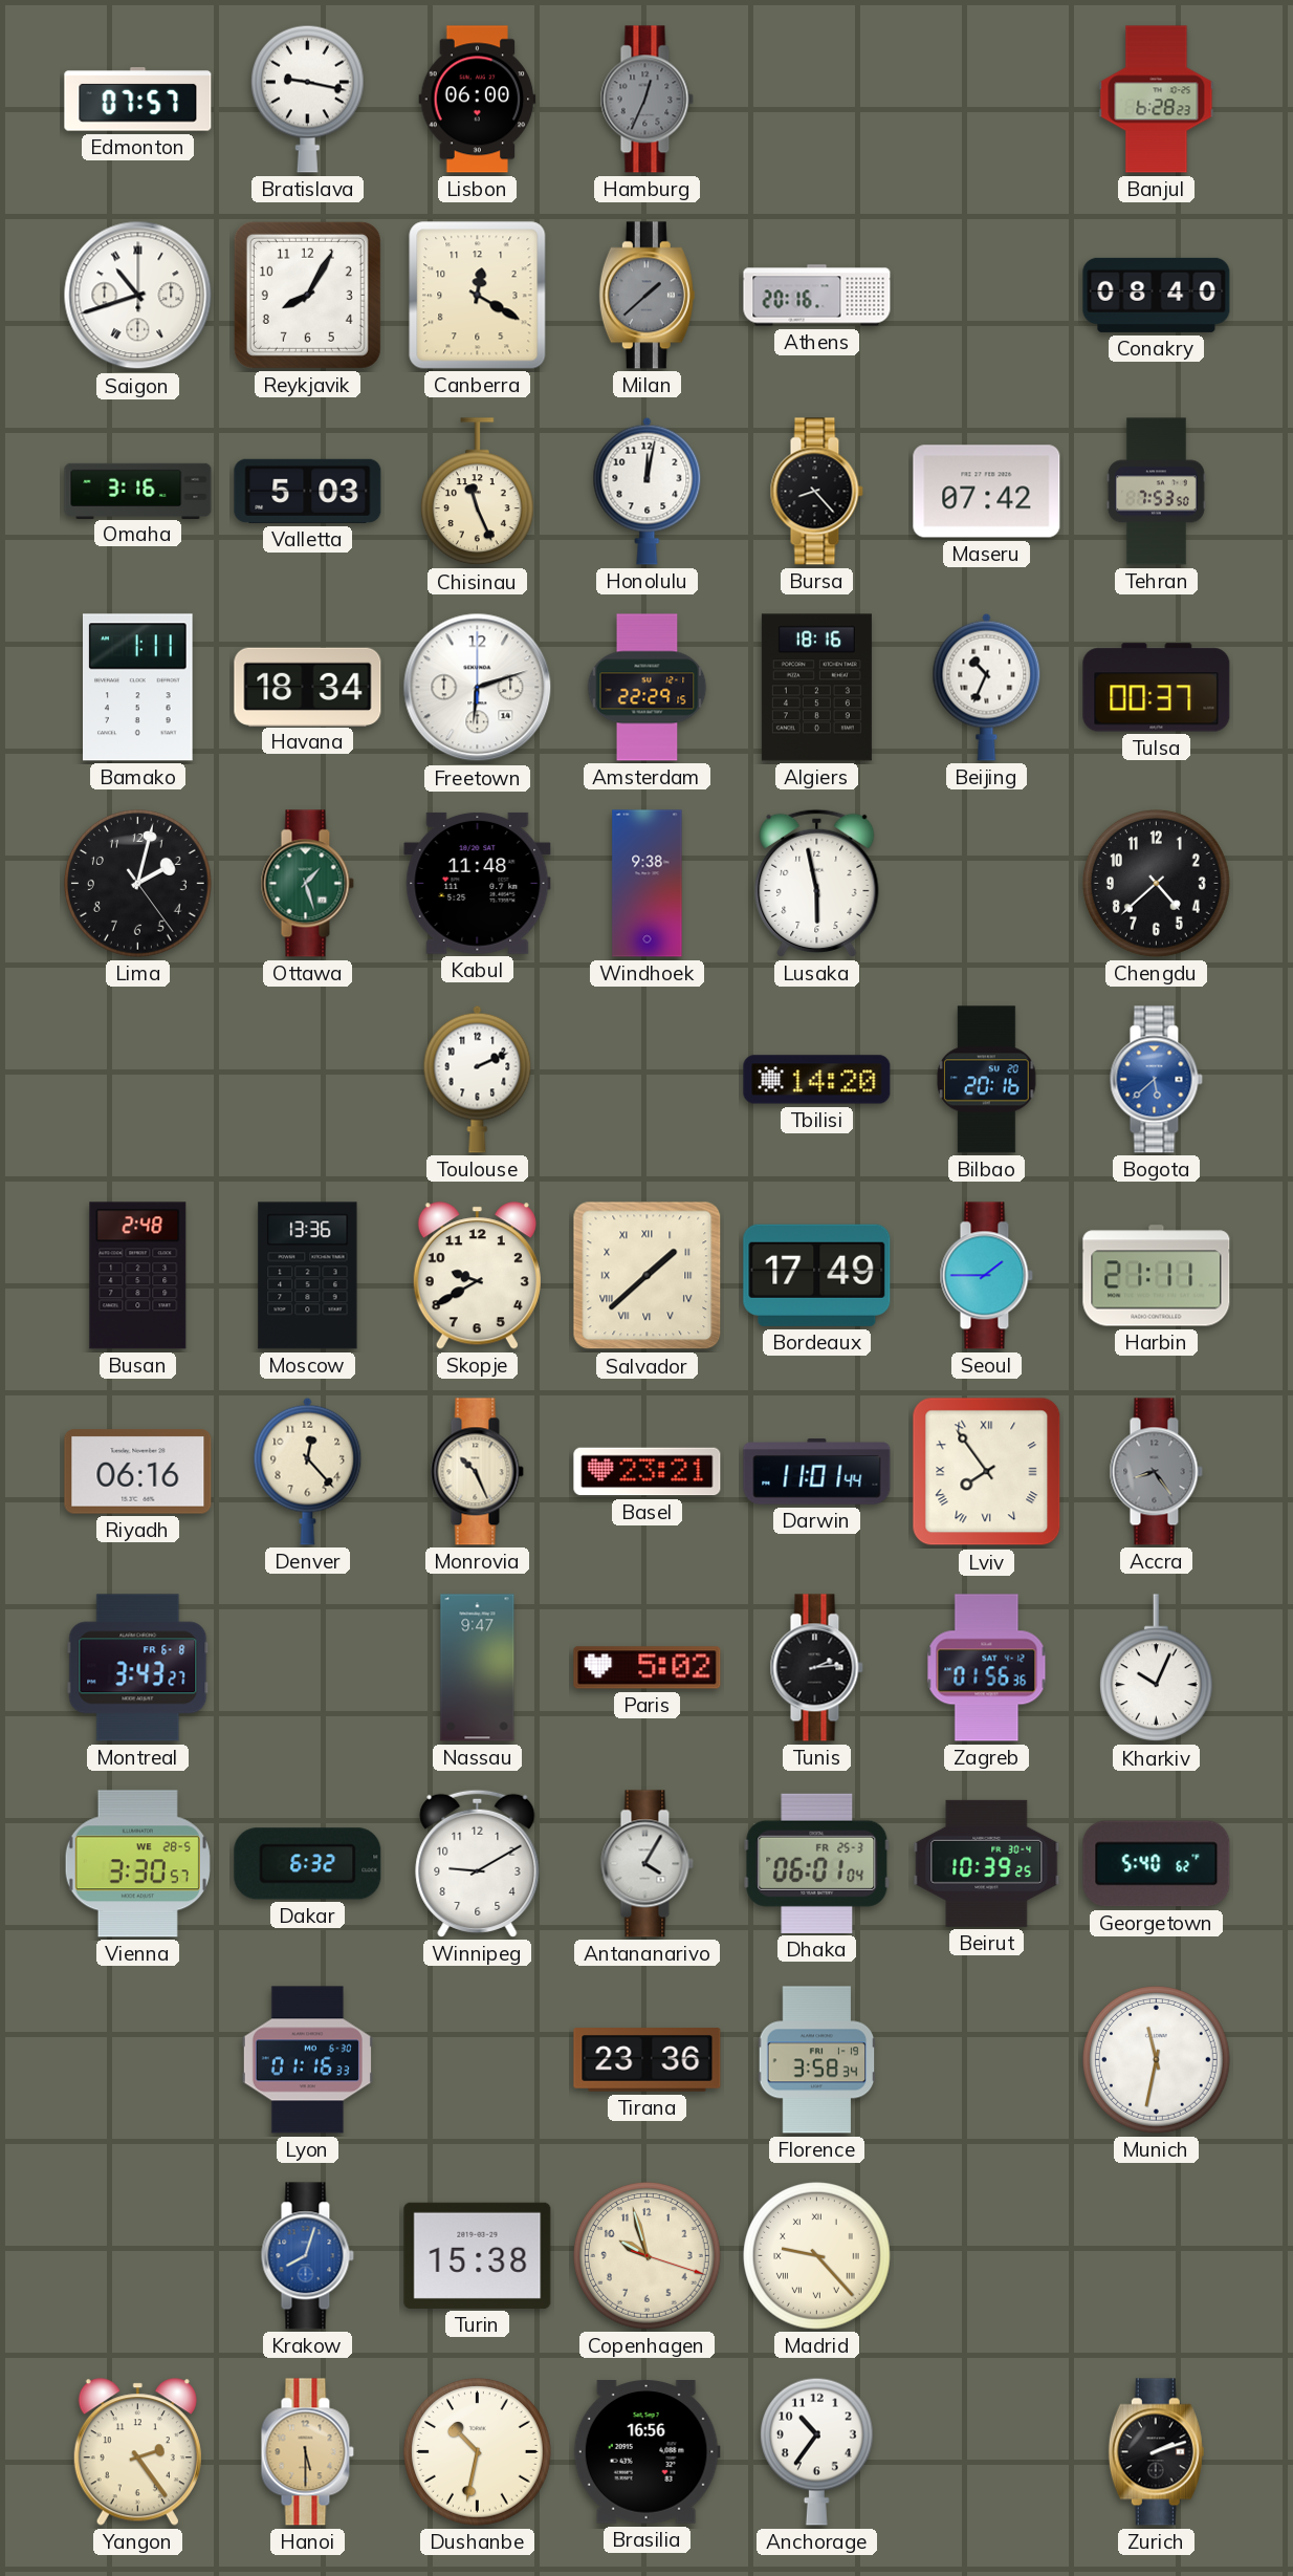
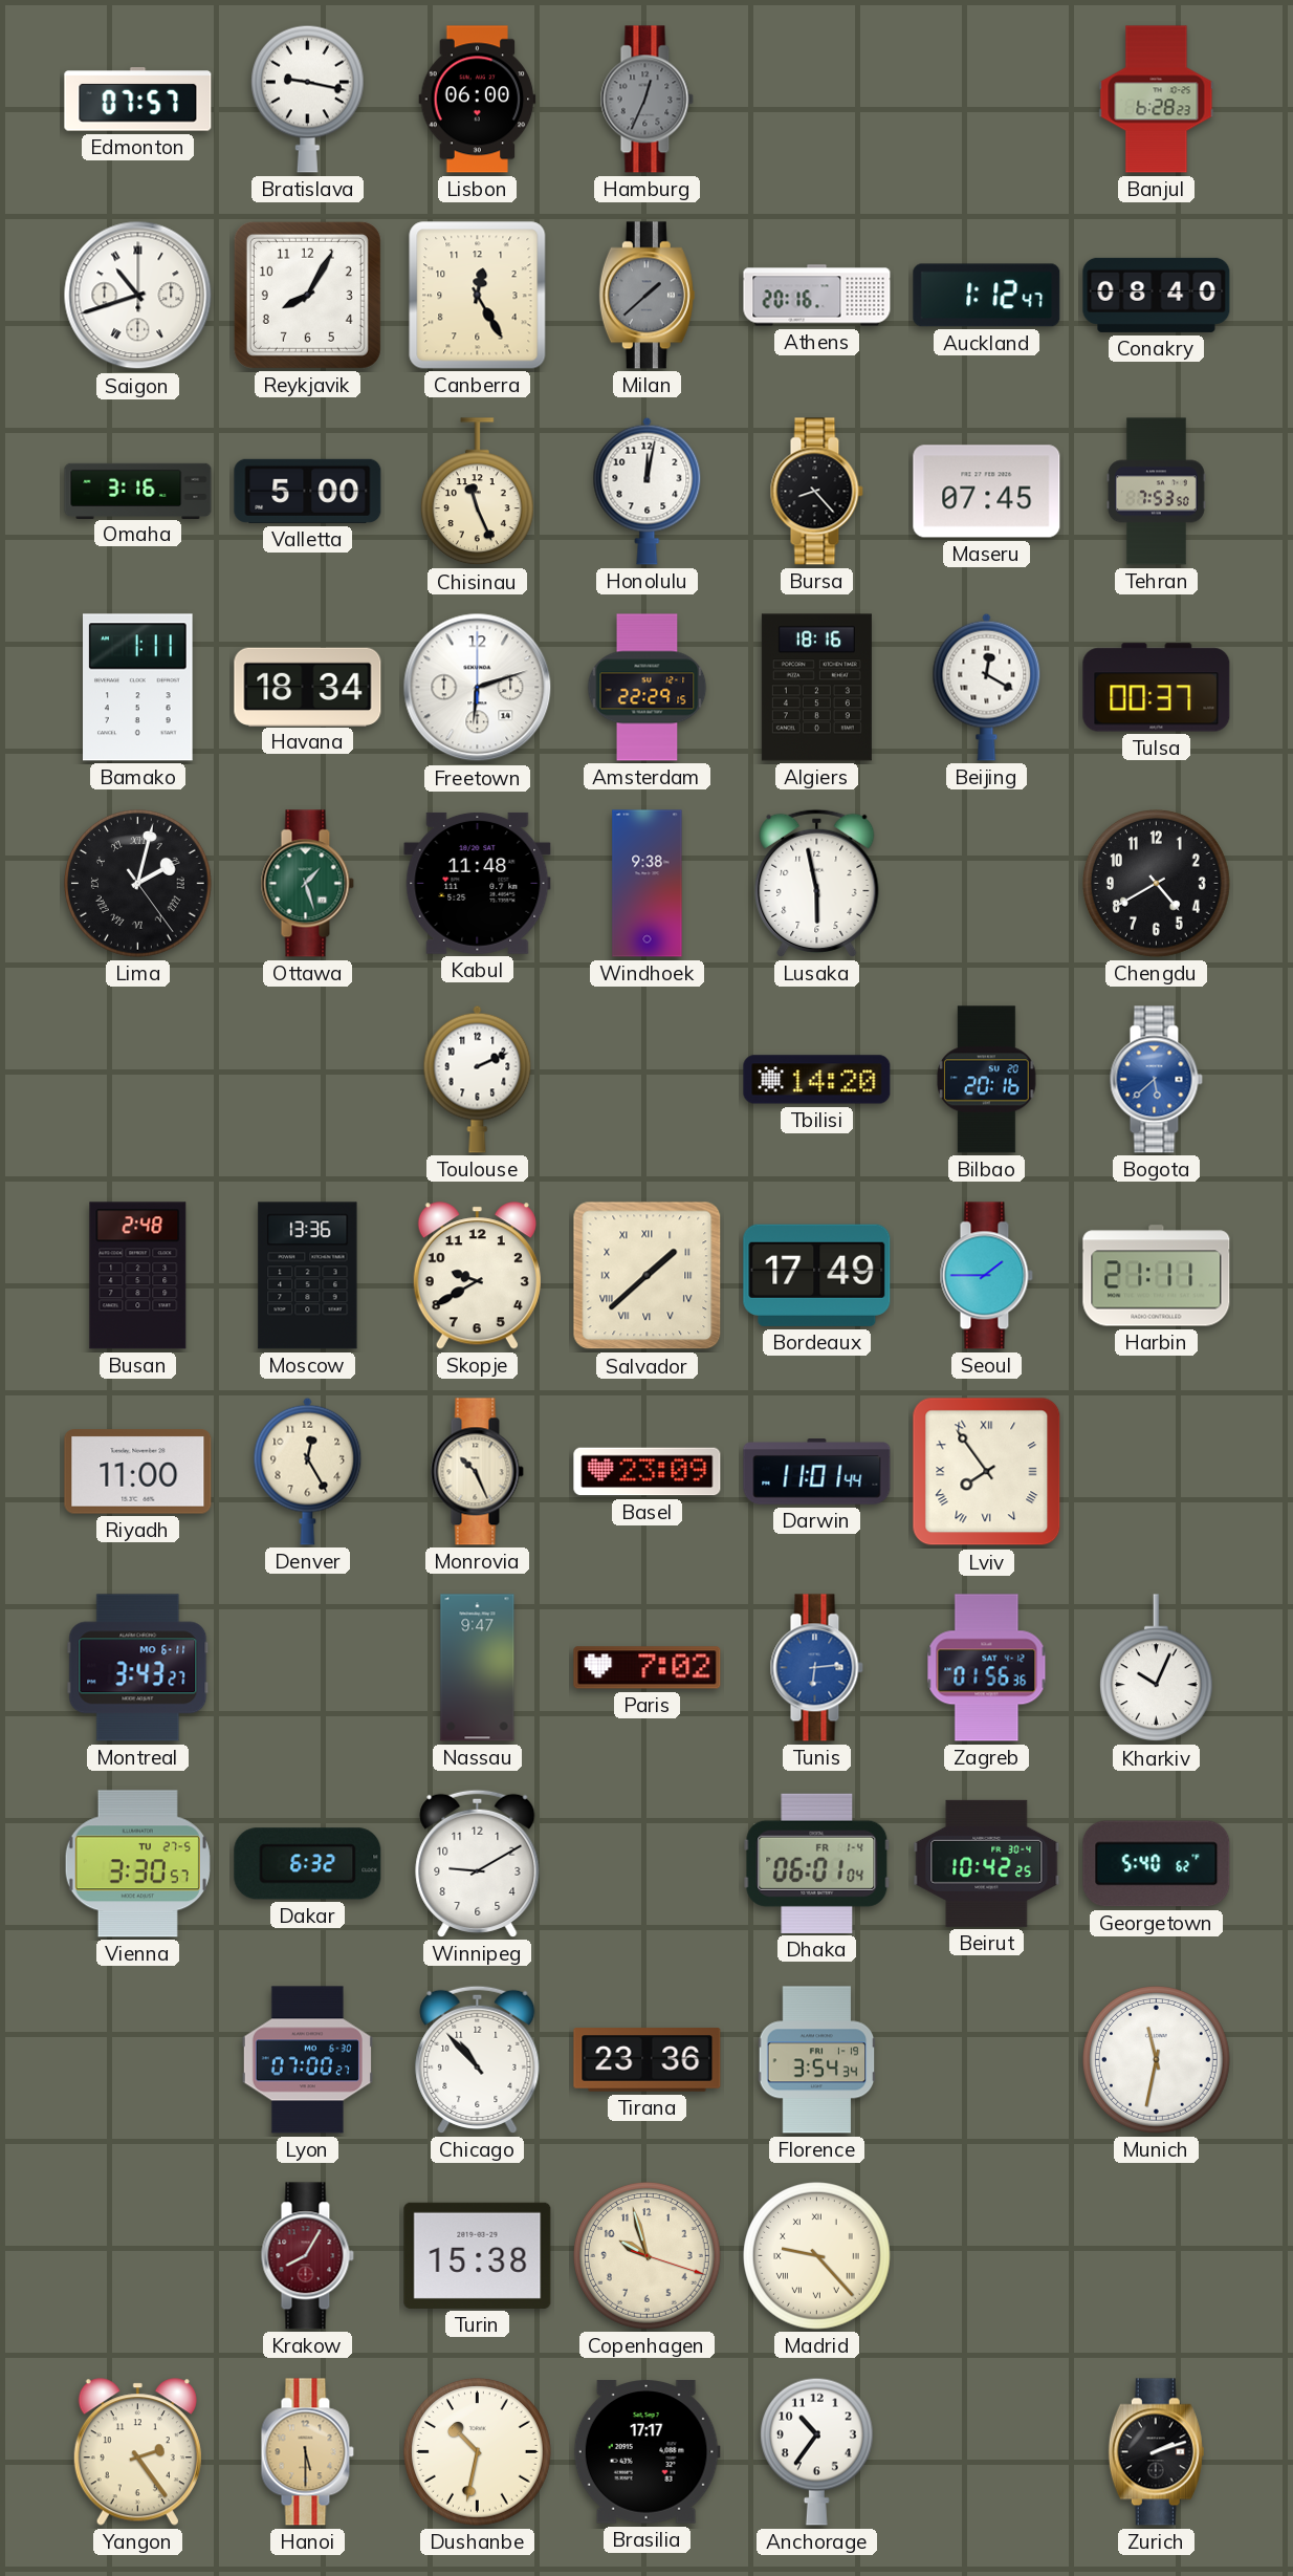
Canberra: 12:20 -> 12:25
Auckland: none -> 1:12
Valletta: 5:03 -> 5:00
Maseru: 07:42 -> 07:45
Beijing: 10:34 -> 12:20
Lima numerals: Arabic -> Roman
Chengdu: 4:38 -> 4:40
Riyadh: 06:16 -> 11:00
Denver: 12:23 -> 12:25
Basel: 23:21 -> 23:09
Accra: 8:24 -> none
Montreal date: FR 6-8 -> MO 6-11
Paris: 5:02 -> 7:02
Tunis: 2:14 -> 6:14
Tunis dial: black -> blue
Vienna date: WE 28-5 -> TU 27-5
Antananarivo: 4:05 -> none
Dhaka date: FR 25-3 -> FR 1-4
Beirut: 10:39 -> 10:42
Lyon: 01:16 -> 07:00
Chicago: none -> 10:53
Florence: 3:58 -> 3:54
Krakow: 8:03 -> 8:05
Krakow dial: blue -> burgundy
Brasilia: 16:56 -> 17:17
